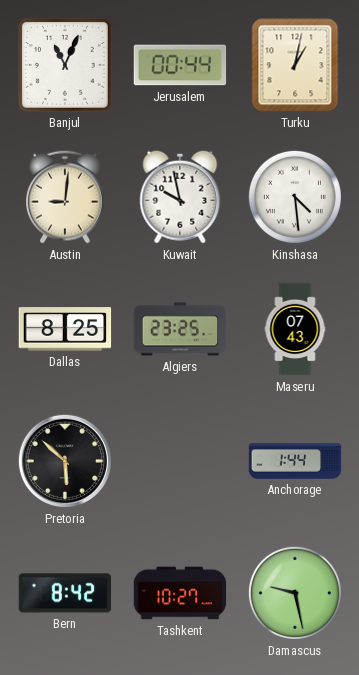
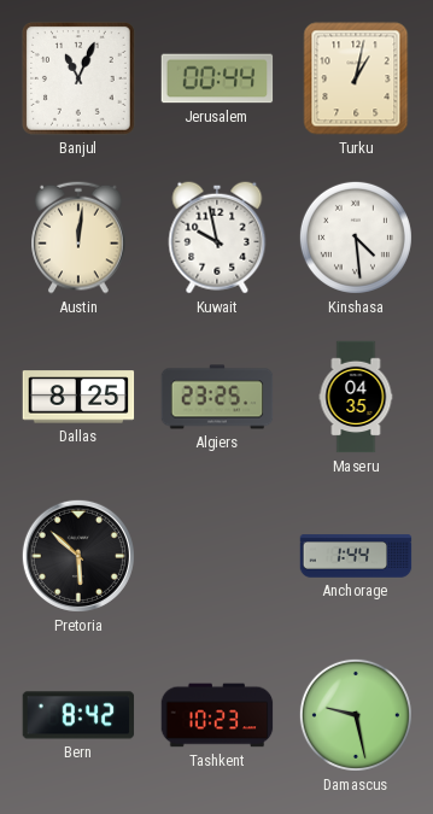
Austin: 9:01 -> 12:01
Maseru: 07:43 -> 04:35
Tashkent: 10:27 -> 10:23
